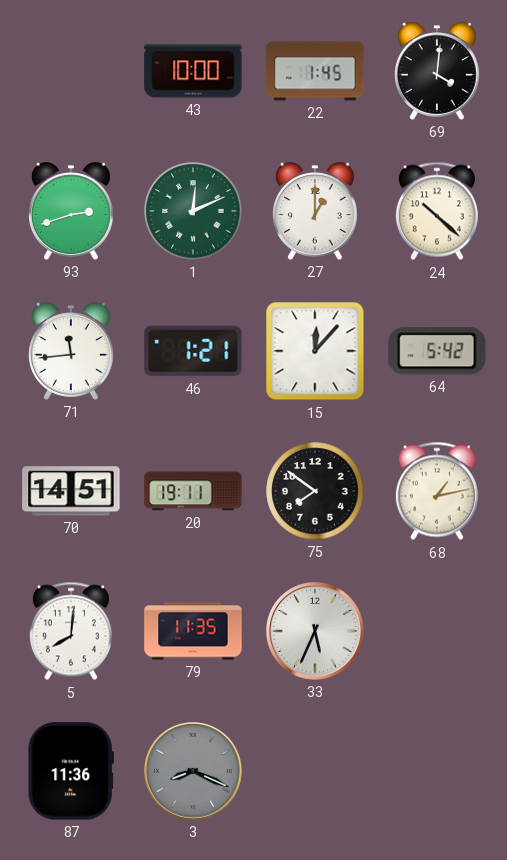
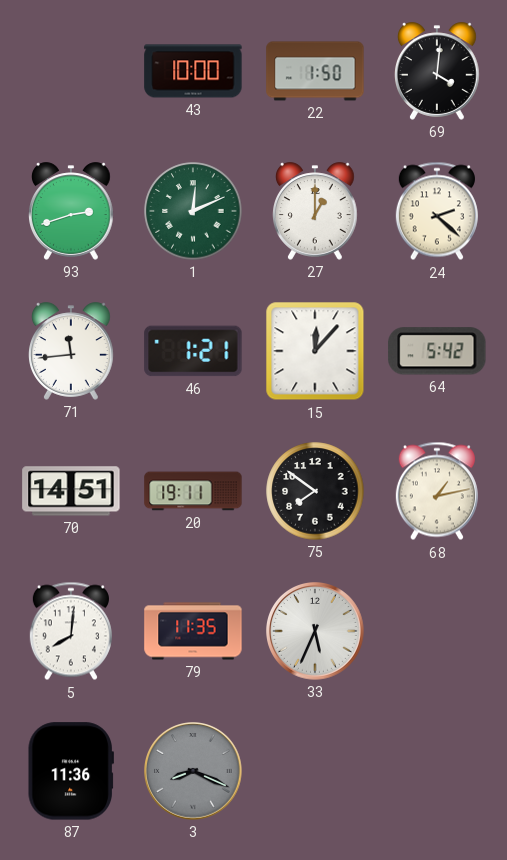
22: 1:45 -> 1:50
24: 10:22 -> 2:22
